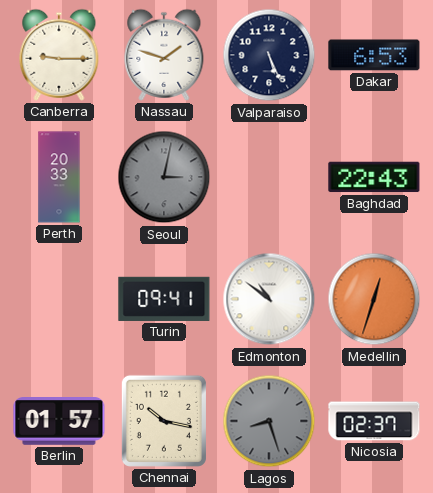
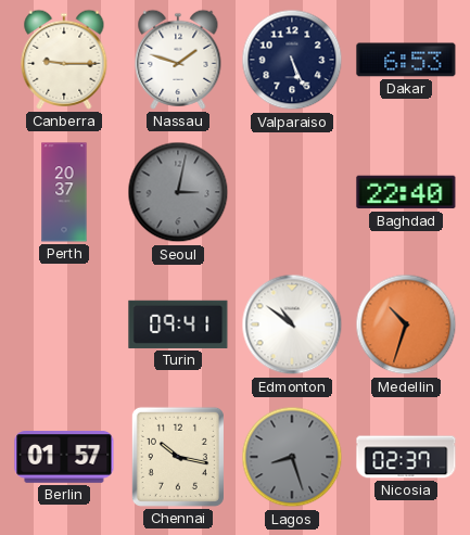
Perth: 20:33 -> 20:37
Baghdad: 22:43 -> 22:40
Medellin: 12:33 -> 10:33
